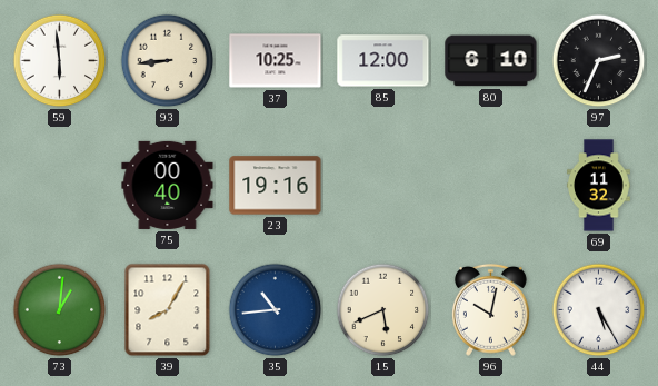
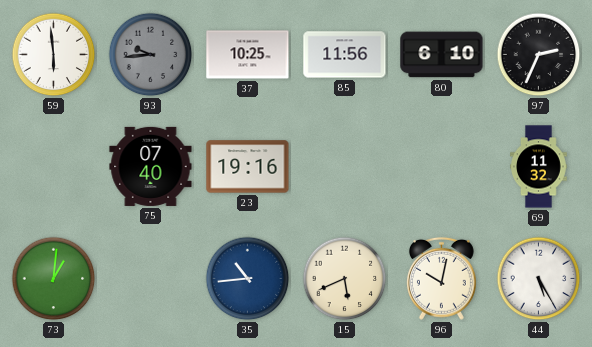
93: 8:44 -> 9:44
93 dial: cream -> grey
85: 12:00 -> 11:56
75: 00:40 -> 07:40
39: 8:05 -> none
